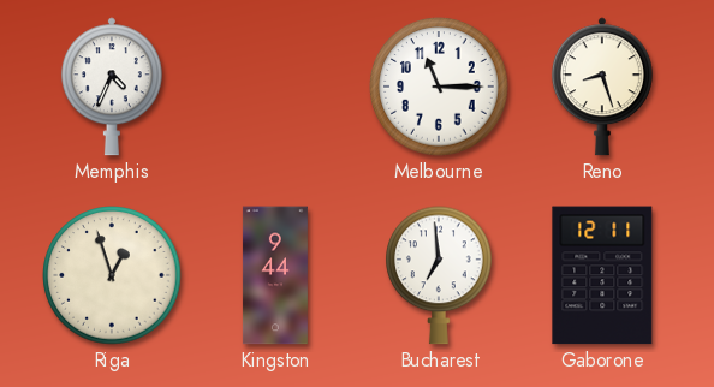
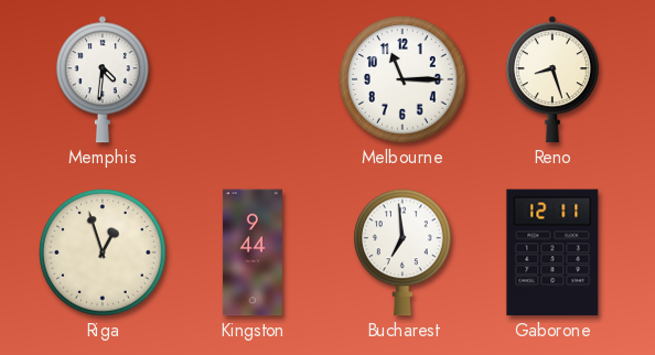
Memphis: 4:34 -> 4:31
